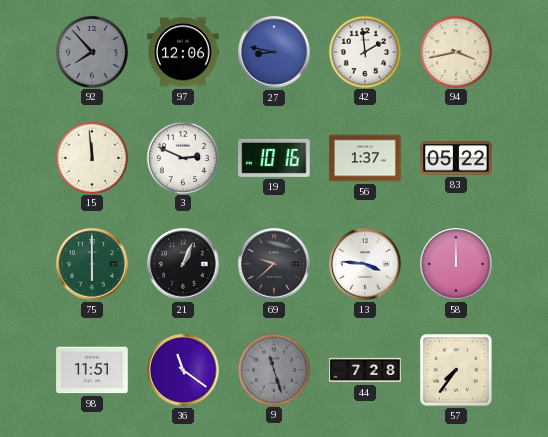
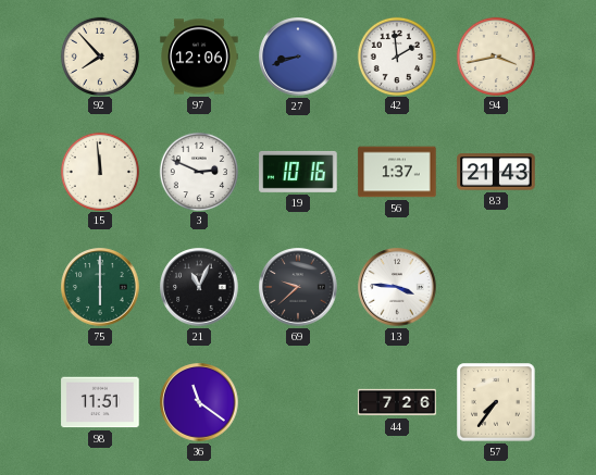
92 dial: grey -> cream
27: 8:47 -> 8:42
83: 05:22 -> 21:43
21: 1:04 -> 11:04
58: 12:00 -> none
9: 11:27 -> none
44: 7:28 -> 7:26
